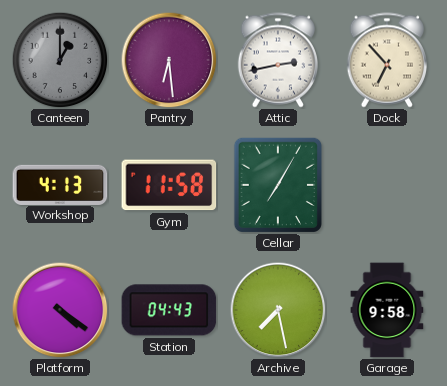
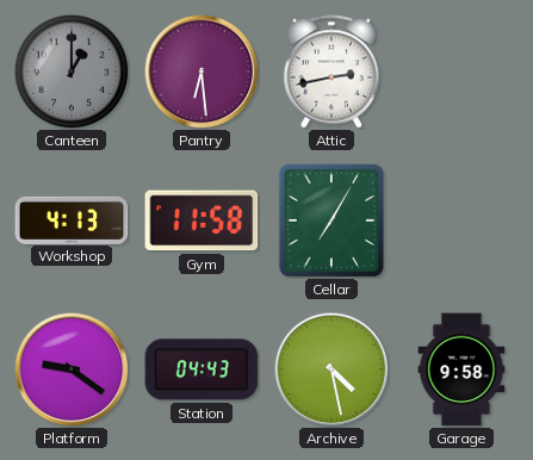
Dock: 6:53 -> none
Platform: 4:21 -> 9:21
Archive: 7:28 -> 4:28
